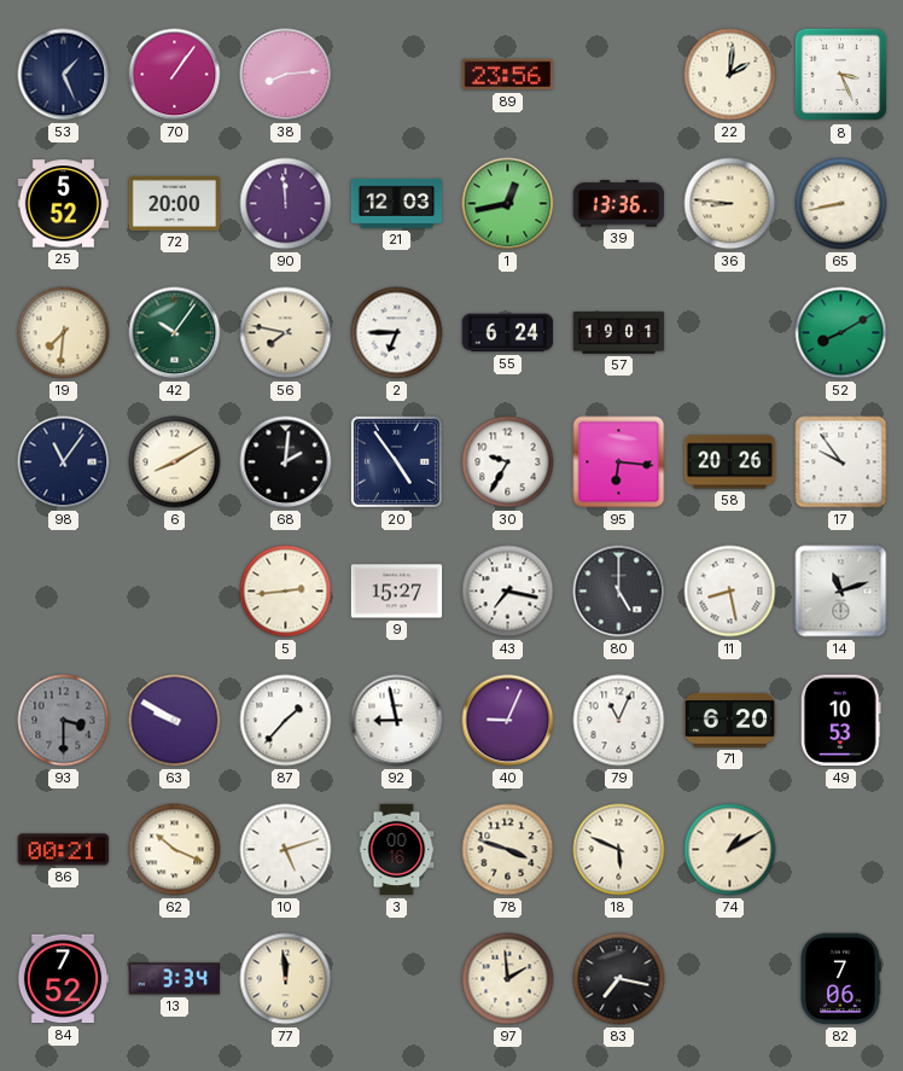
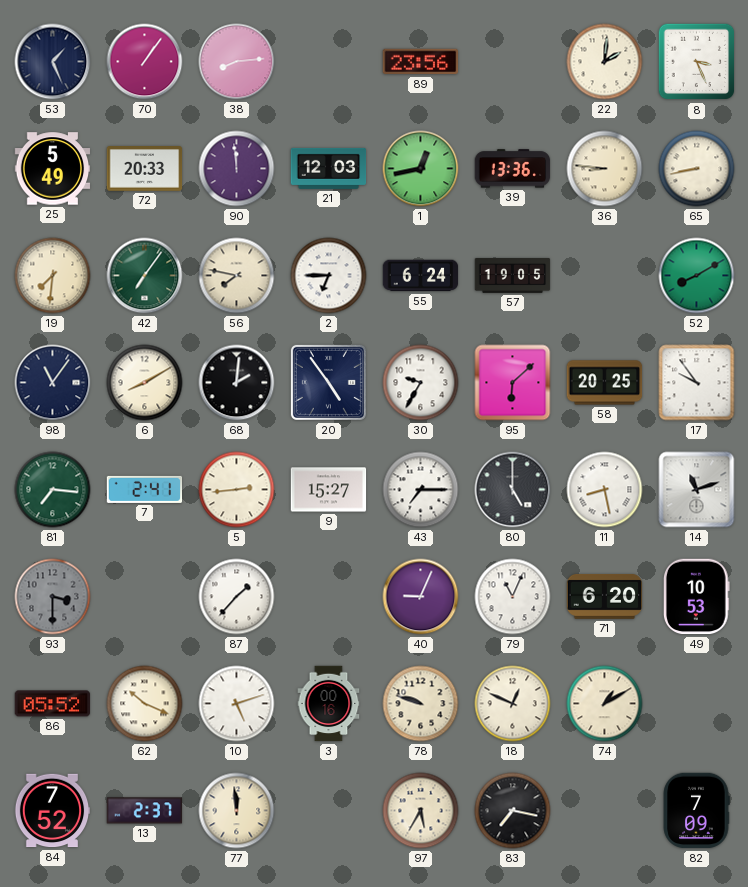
25: 5:52 -> 5:49
72: 20:00 -> 20:33
42: 10:06 -> 7:06
57: 19:01 -> 19:05
95: 6:16 -> 6:08
58: 20:26 -> 20:25
81: none -> 7:16
7: none -> 2:41
43: 7:17 -> 7:15
63: 9:50 -> none
92: 8:58 -> none
86: 00:21 -> 05:52
78: 3:48 -> 9:48
18: 5:49 -> 12:49
13: 3:34 -> 2:37
97: 1:59 -> 5:35
82: 7:06 -> 7:09
